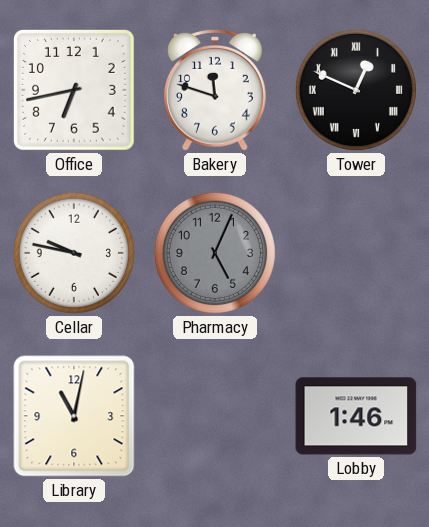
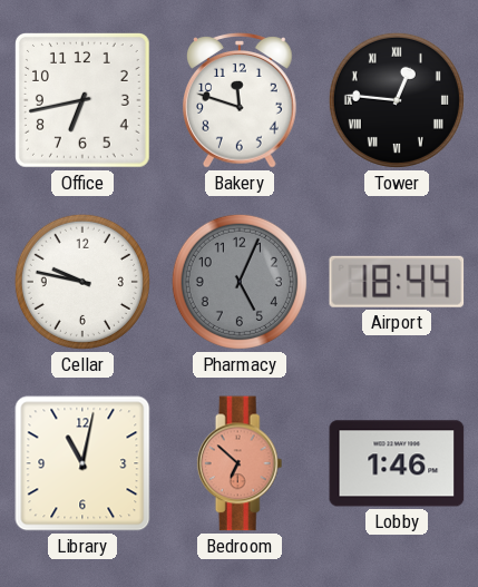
Tower: 12:49 -> 12:46
Airport: none -> 18:44
Bedroom: none -> 6:52
